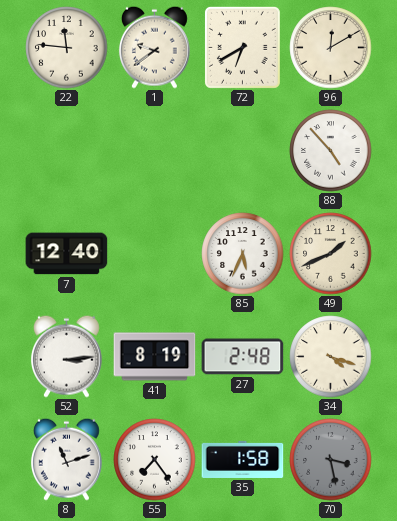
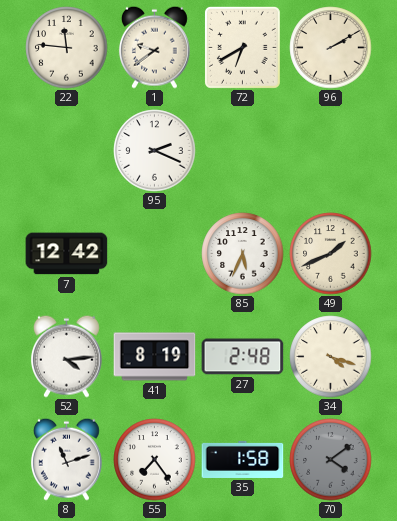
96: 12:10 -> 2:10
95: none -> 2:19
88: 4:53 -> none
7: 12:40 -> 12:42
52: 3:14 -> 4:14
70: 3:28 -> 4:09
